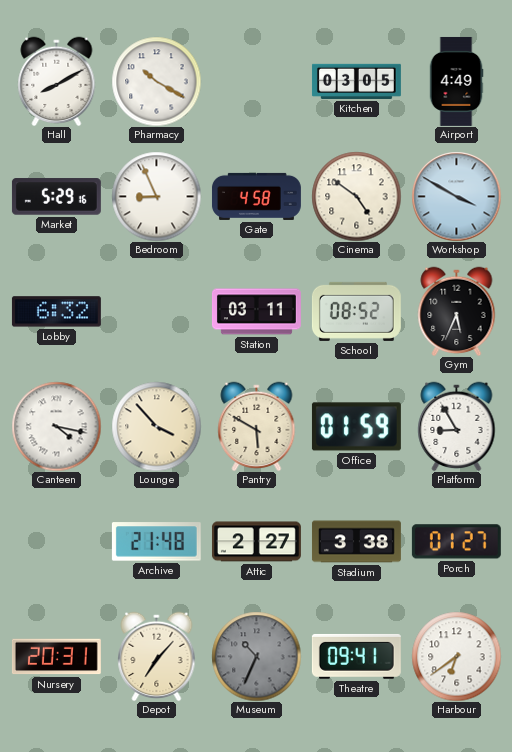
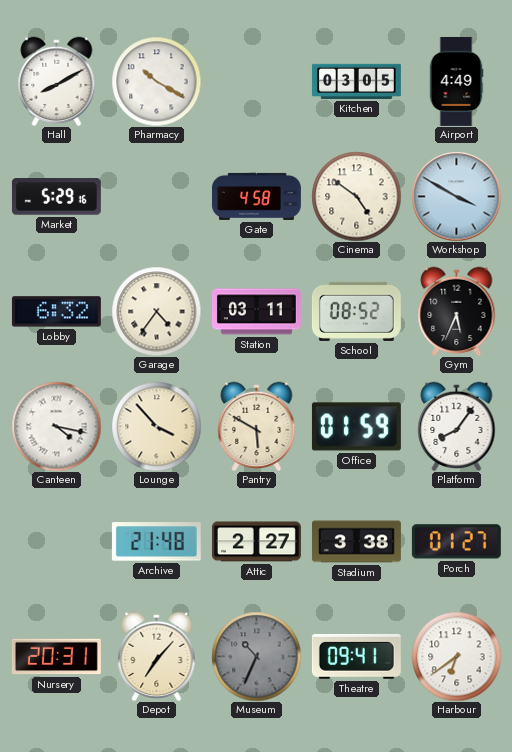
Bedroom: 8:56 -> none
Garage: none -> 4:36
Platform: 8:55 -> 8:06
